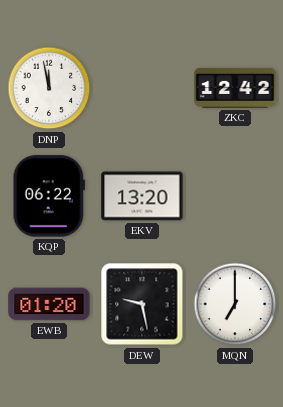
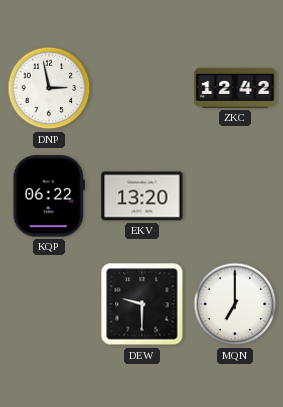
DNP: 11:58 -> 2:58
EWB: 01:20 -> none
DEW: 9:28 -> 9:30
